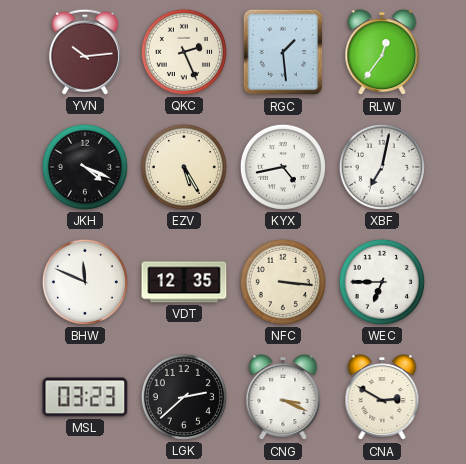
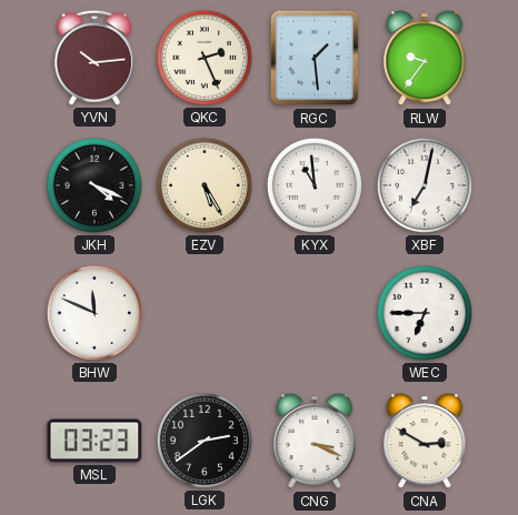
RLW: 12:36 -> 9:36
KYX: 4:43 -> 10:59
VDT: 12:35 -> none
NFC: 3:16 -> none
LGK: 2:38 -> 2:39
